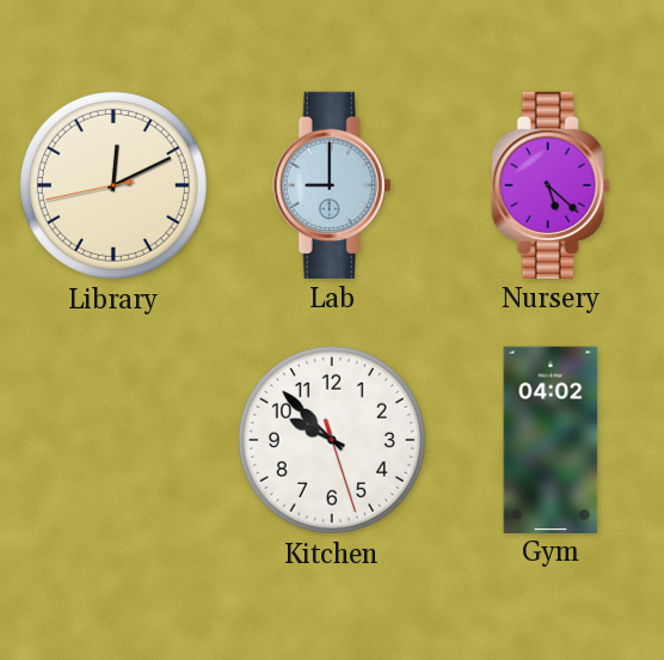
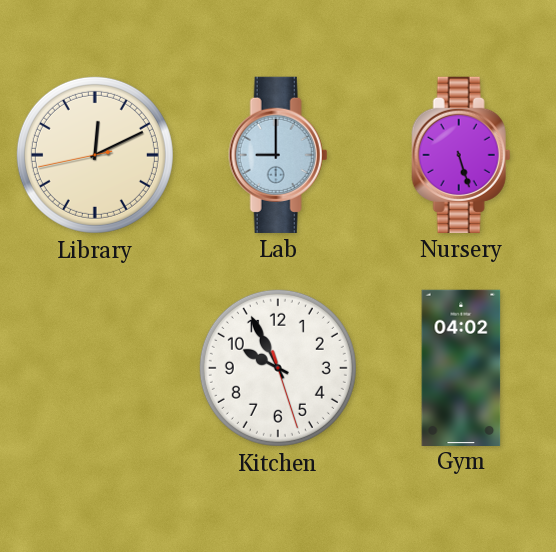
Nursery: 5:22 -> 5:27
Kitchen: 9:52 -> 9:55
